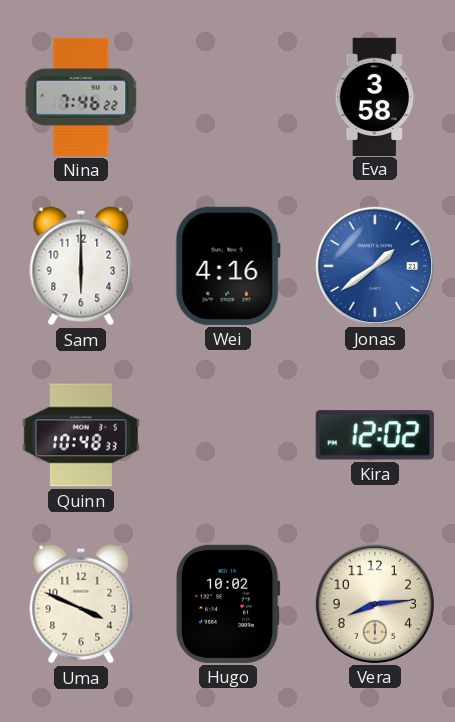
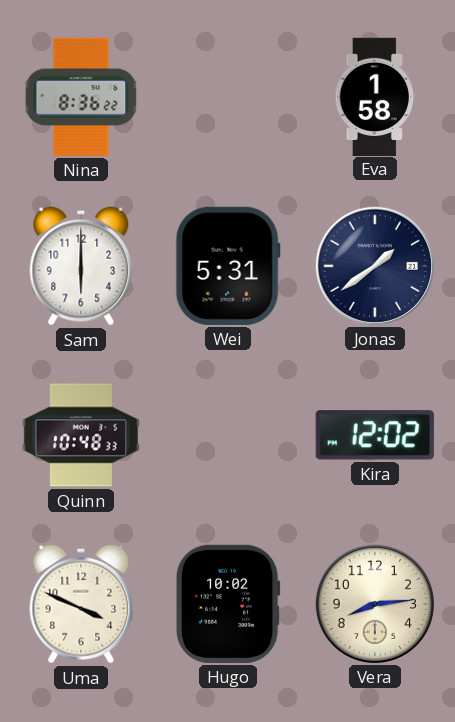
Nina: 7:46 -> 8:36
Eva: 3:58 -> 1:58
Wei: 4:16 -> 5:31
Jonas dial: blue -> navy
